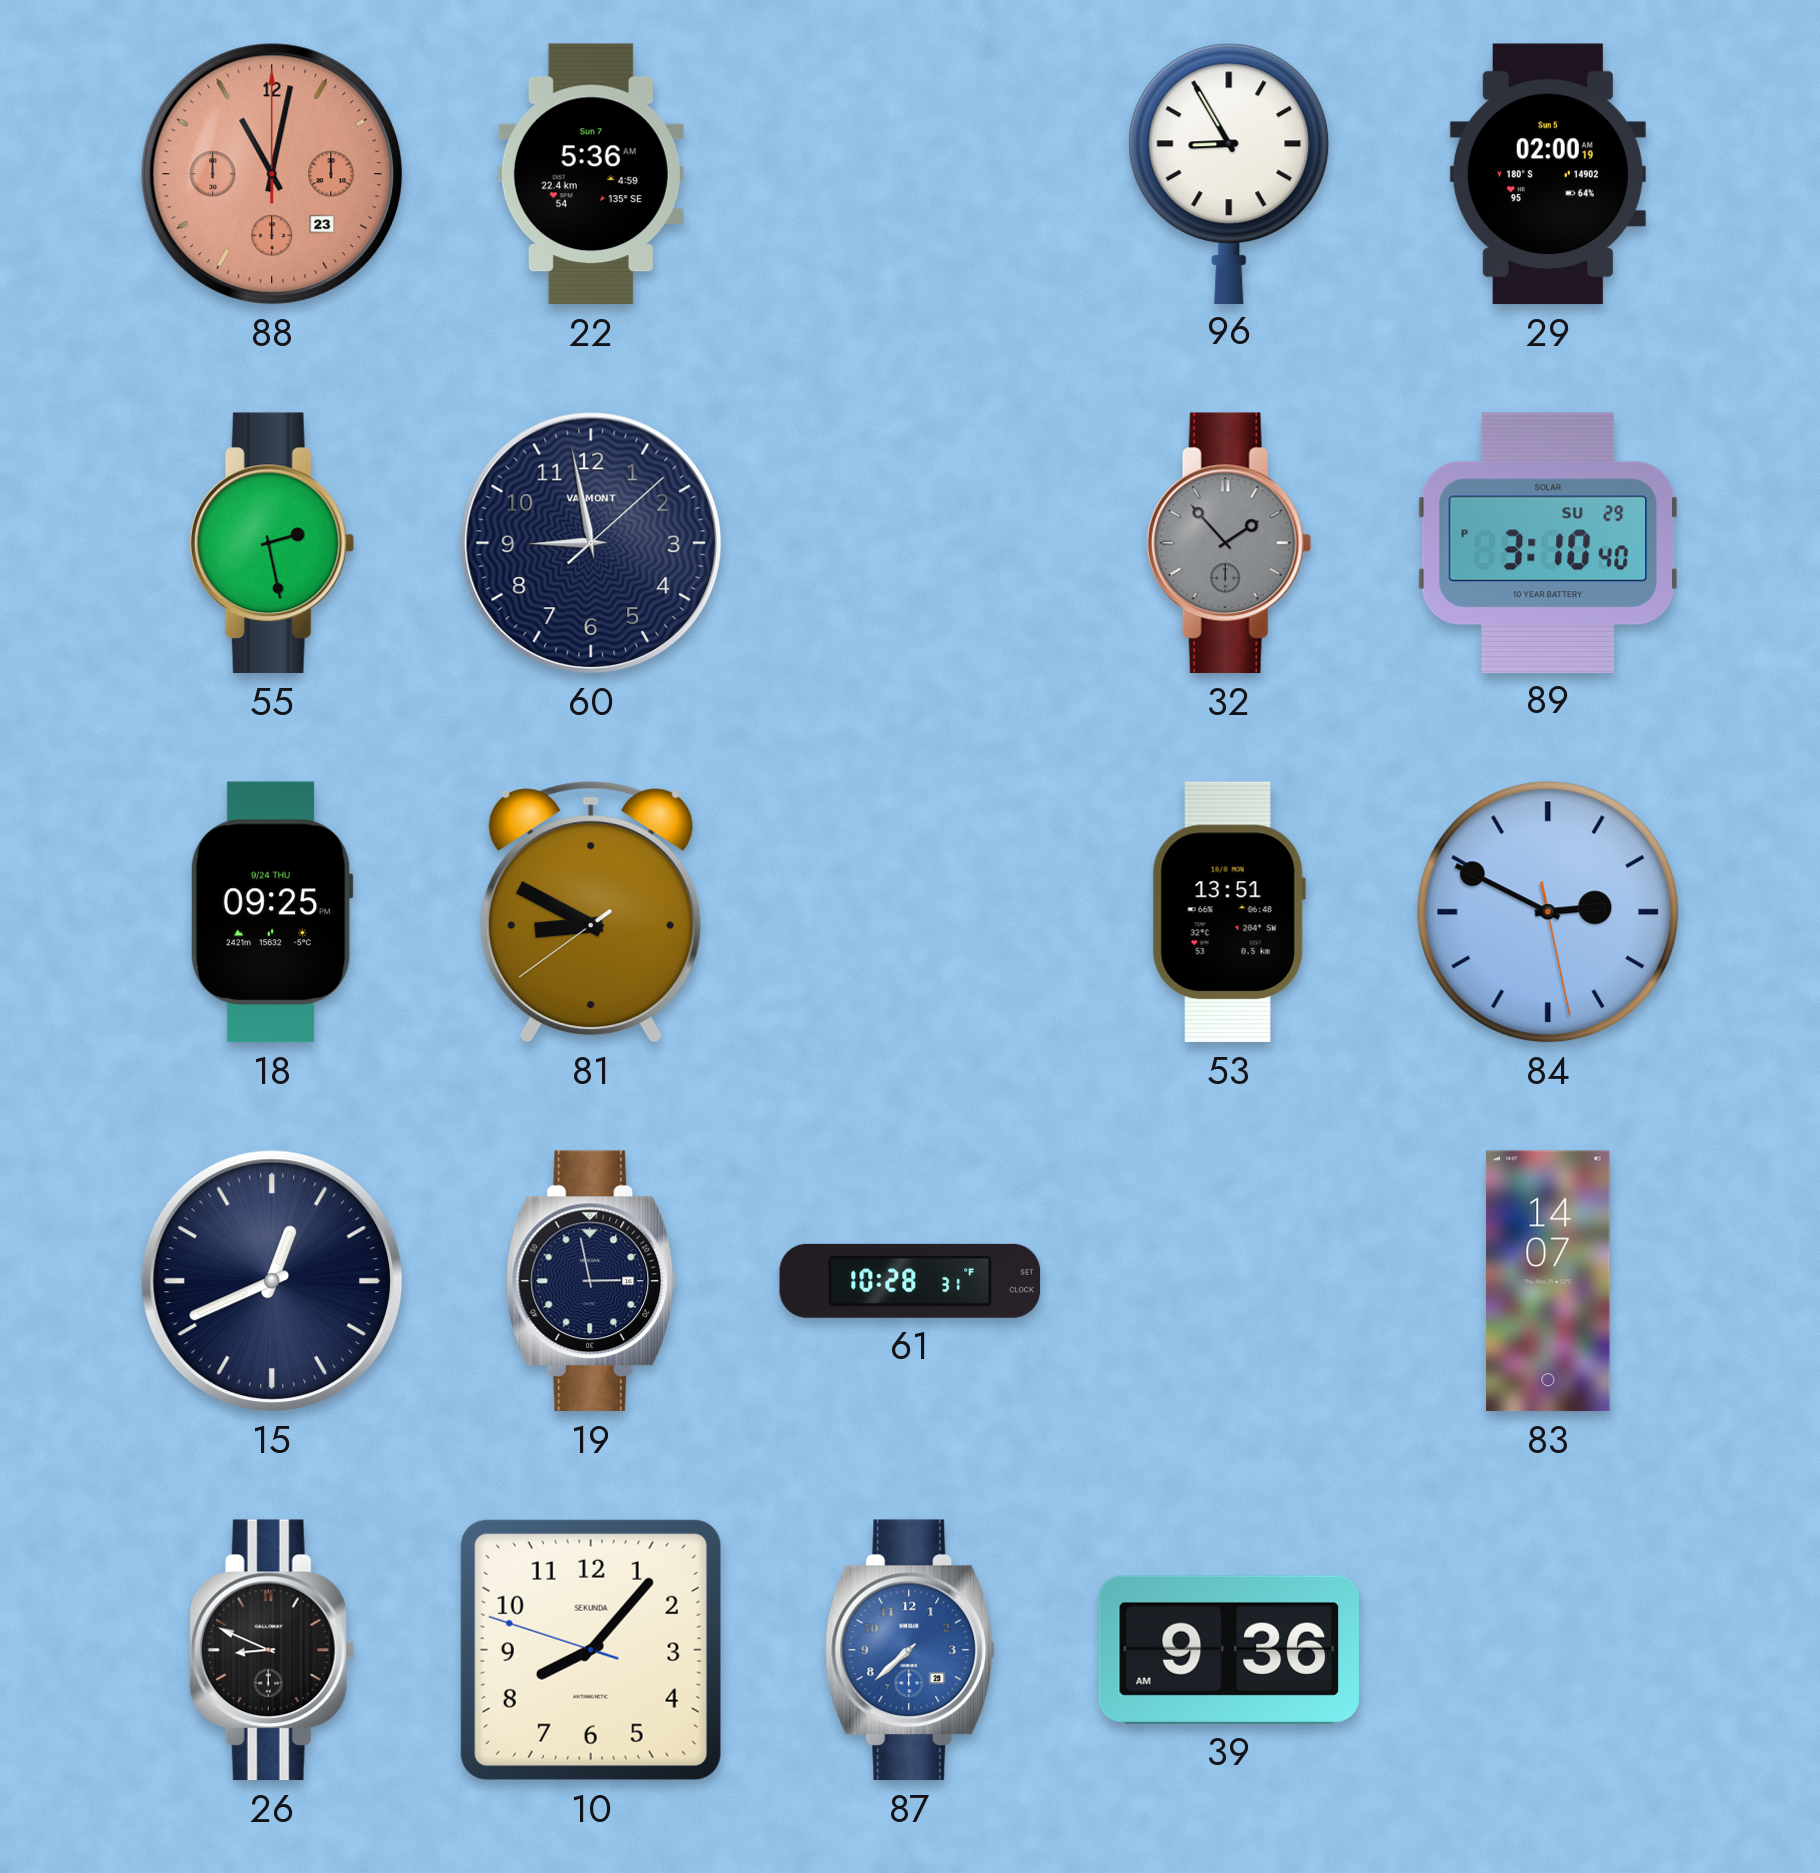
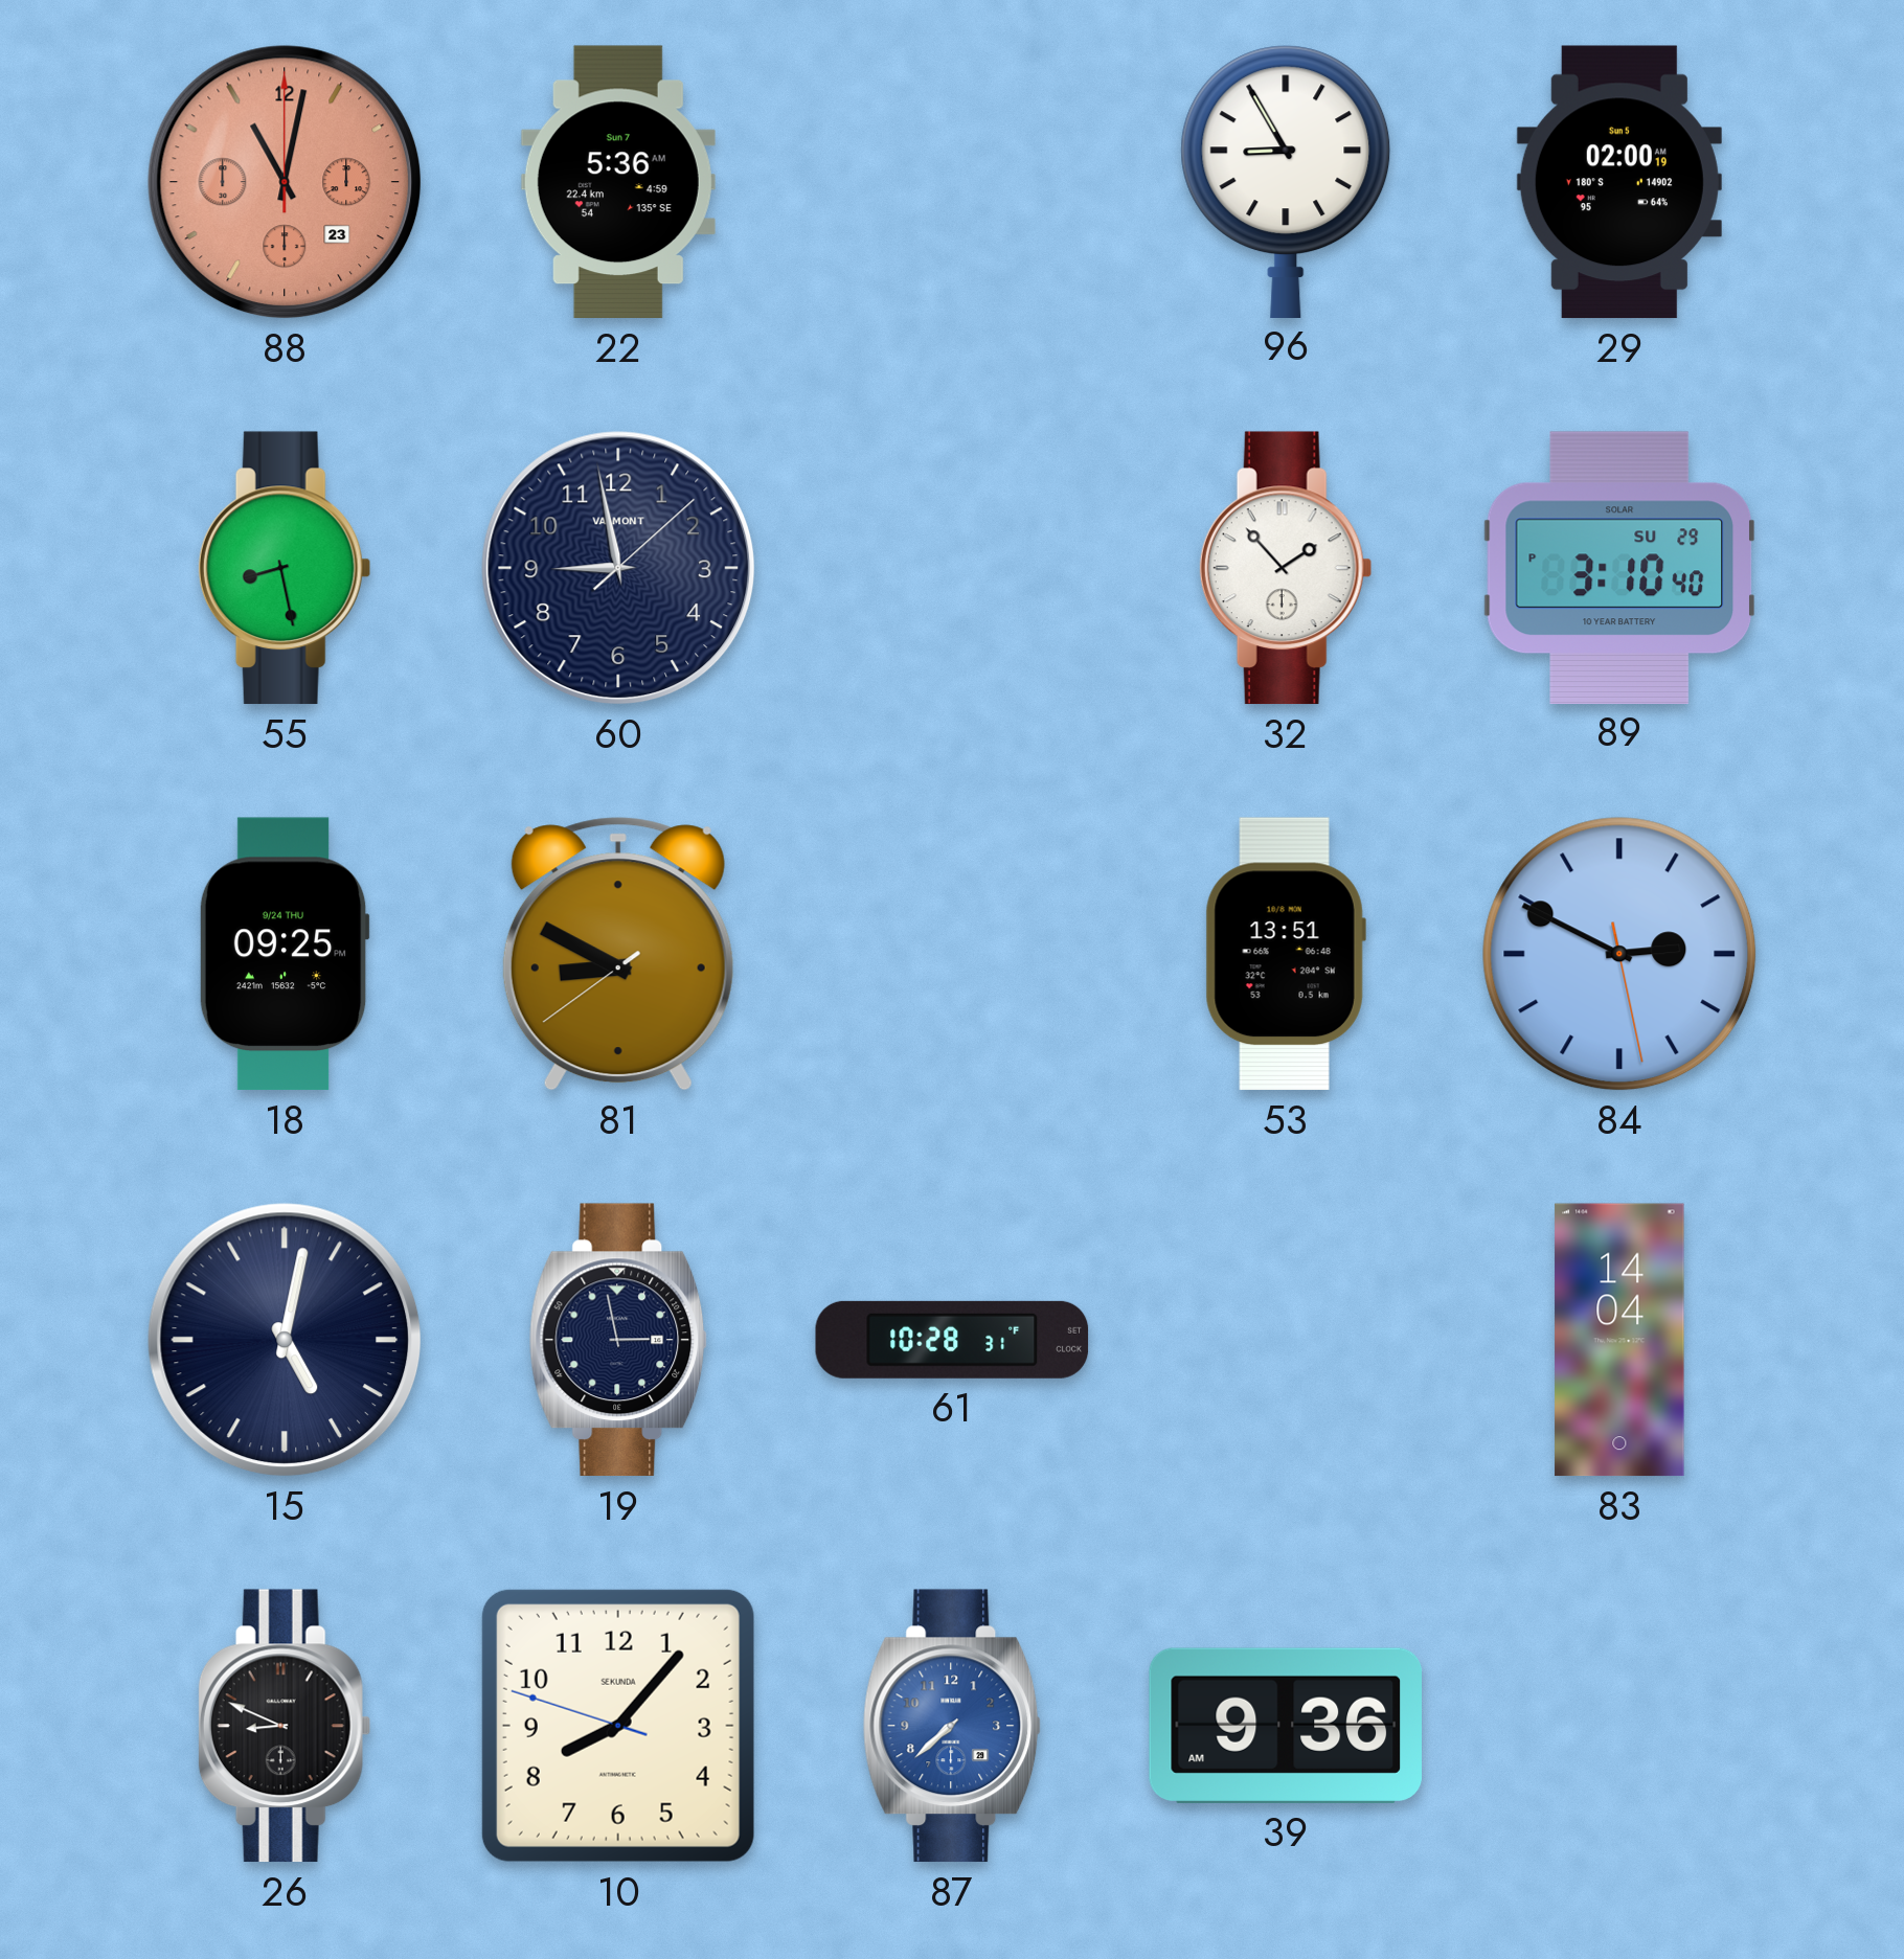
55: 2:28 -> 8:28
32 dial: grey -> white
15: 12:41 -> 5:02
83: 14:07 -> 14:04
